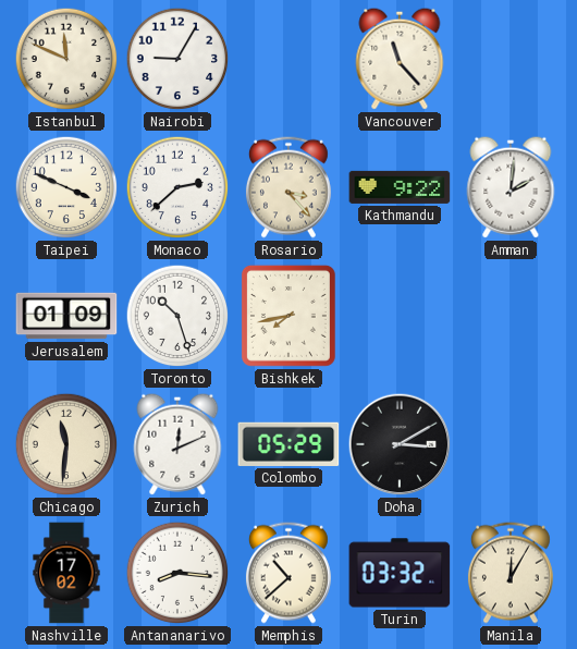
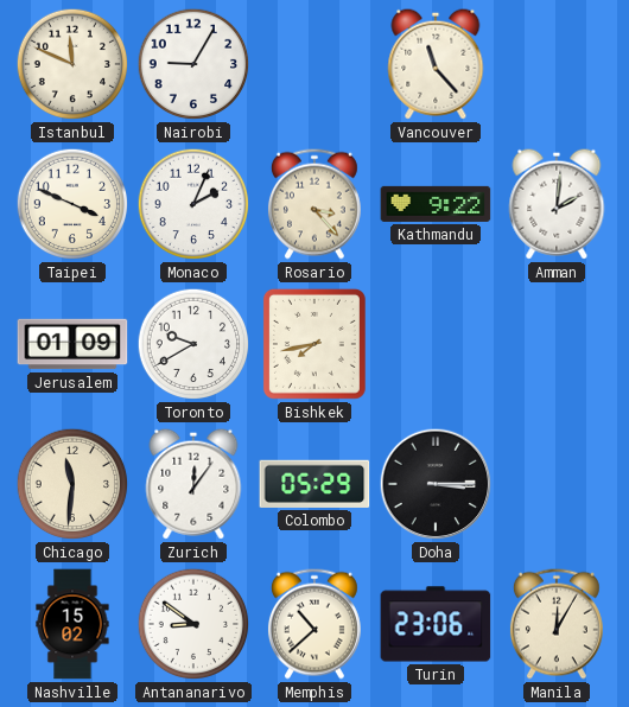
Monaco: 2:38 -> 2:04
Toronto: 10:27 -> 9:40
Zurich: 12:11 -> 12:06
Doha: 3:10 -> 3:15
Nashville: 17:02 -> 15:02
Antananarivo: 8:16 -> 8:51
Turin: 03:32 -> 23:06
